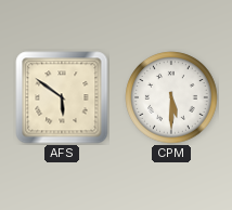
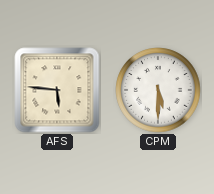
AFS: 5:51 -> 5:46
